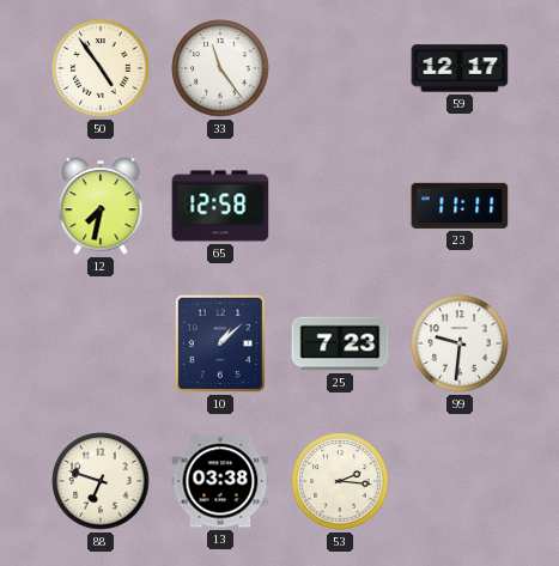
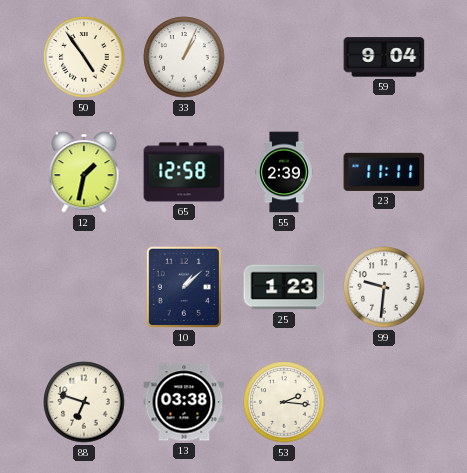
33: 11:24 -> 1:04
59: 12:17 -> 9:04
12: 7:32 -> 1:32
55: none -> 2:39
25: 7:23 -> 1:23
